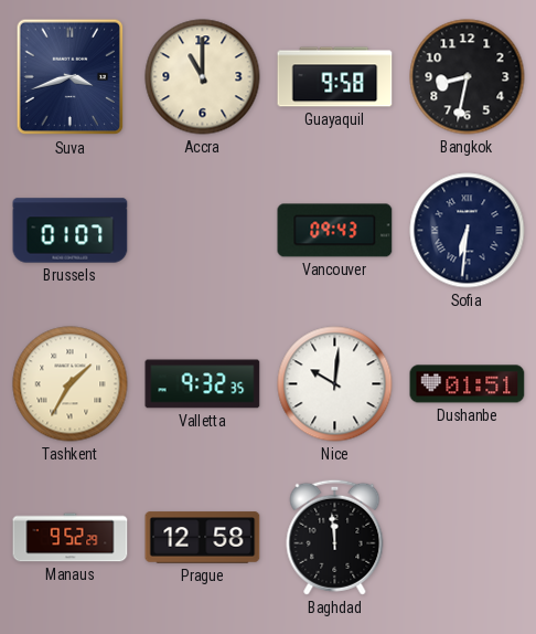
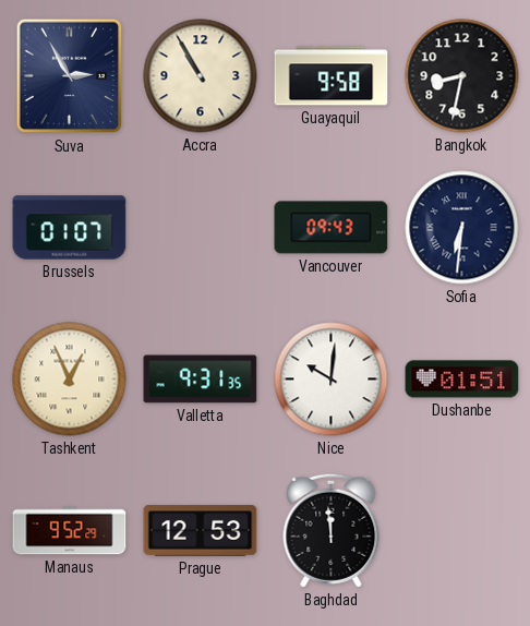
Suva: 3:42 -> 2:55
Accra: 11:00 -> 10:55
Tashkent: 1:35 -> 12:56
Valletta: 9:32 -> 9:31
Prague: 12:58 -> 12:53
